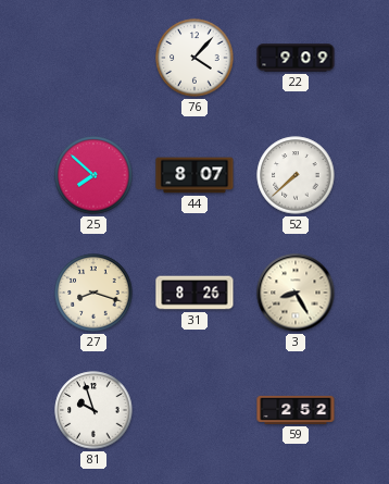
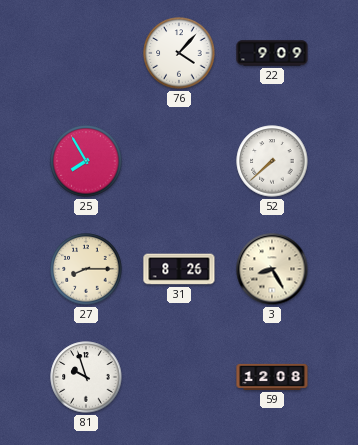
25: 7:52 -> 7:55
44: 8:07 -> none
27: 8:18 -> 8:15
59: 2:52 -> 12:08
